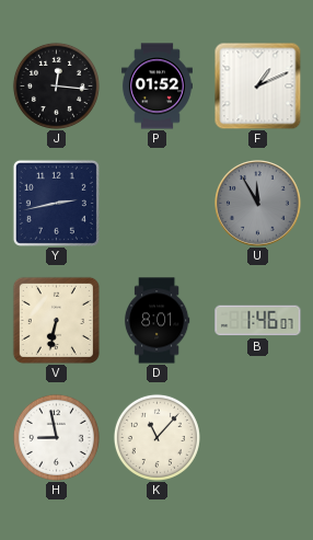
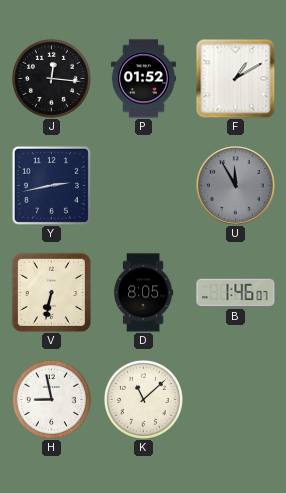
F: 1:11 -> 1:10
D: 8:01 -> 8:05
K: 11:07 -> 11:08
